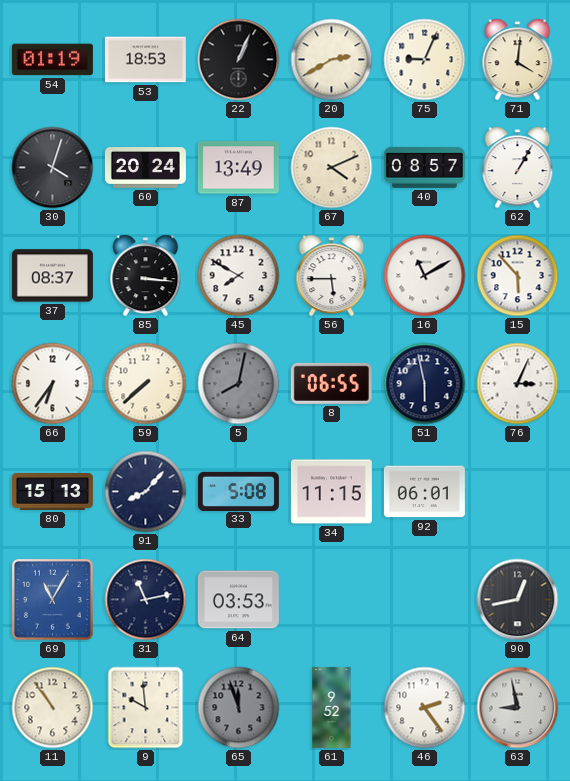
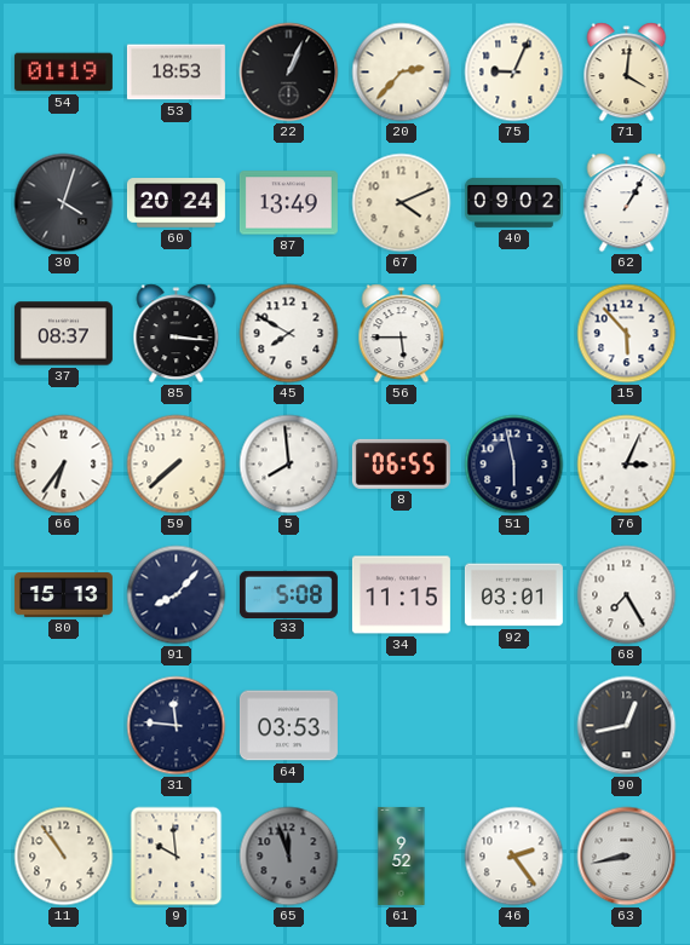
20: 2:40 -> 2:37
40: 08:57 -> 09:02
16: 11:10 -> none
5: 8:02 -> 7:59
5 dial: grey -> white
92: 06:01 -> 03:01
68: none -> 7:25
69: 11:05 -> none
31: 11:13 -> 11:46
63: 8:58 -> 8:43
